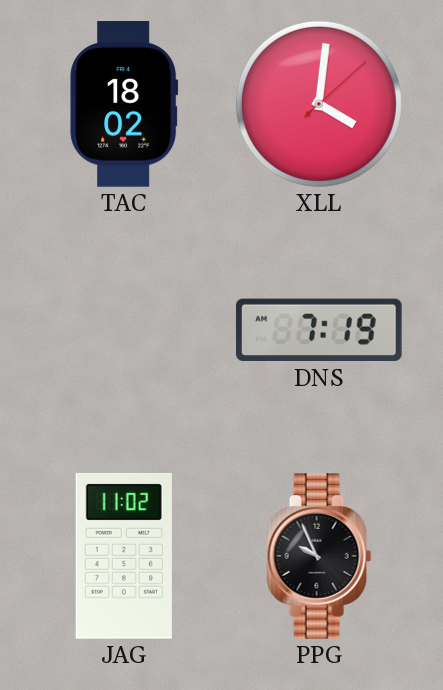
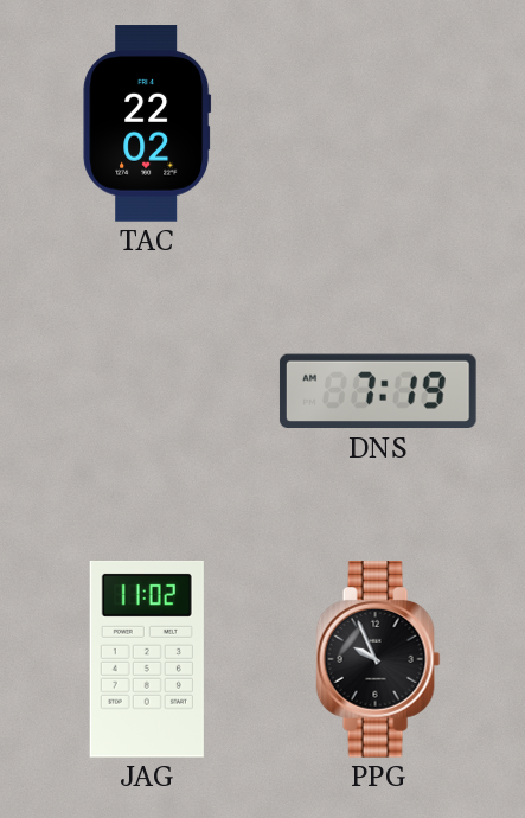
TAC: 18:02 -> 22:02
XLL: 4:01 -> none
